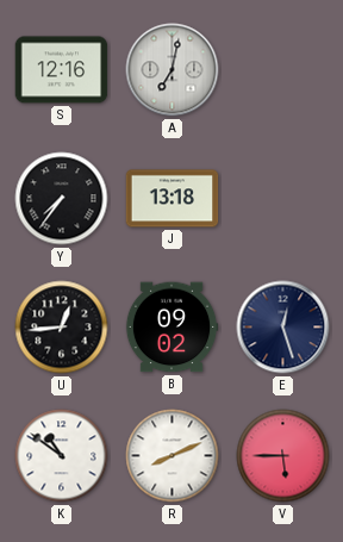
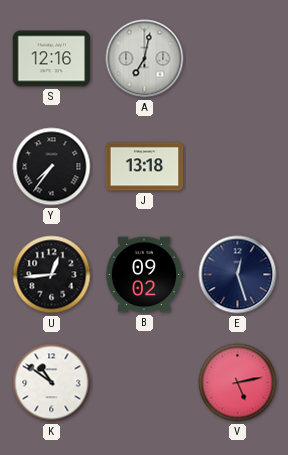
R: 8:11 -> none
V: 5:45 -> 5:13
